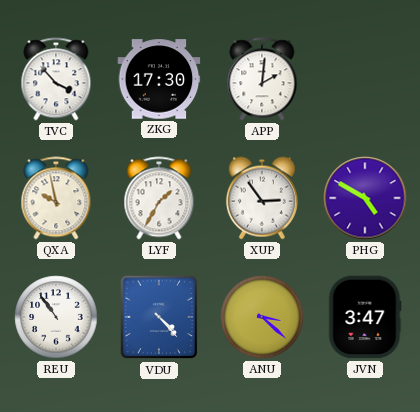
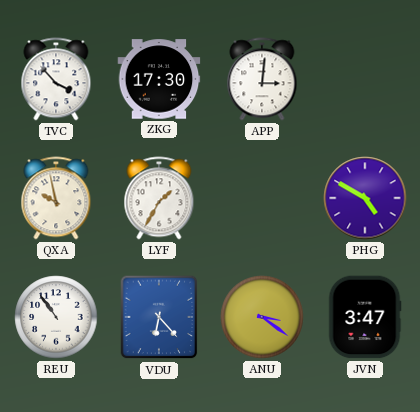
APP: 2:01 -> 3:01
XUP: 2:54 -> none
VDU: 4:23 -> 6:23
ANU: 3:22 -> 3:21
